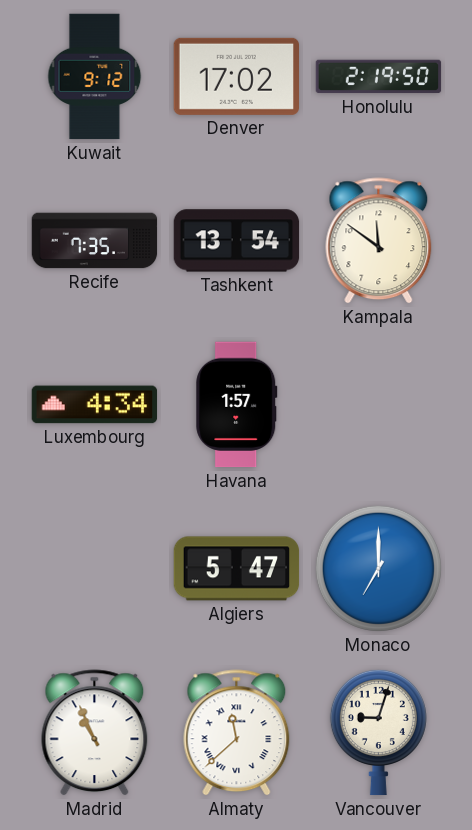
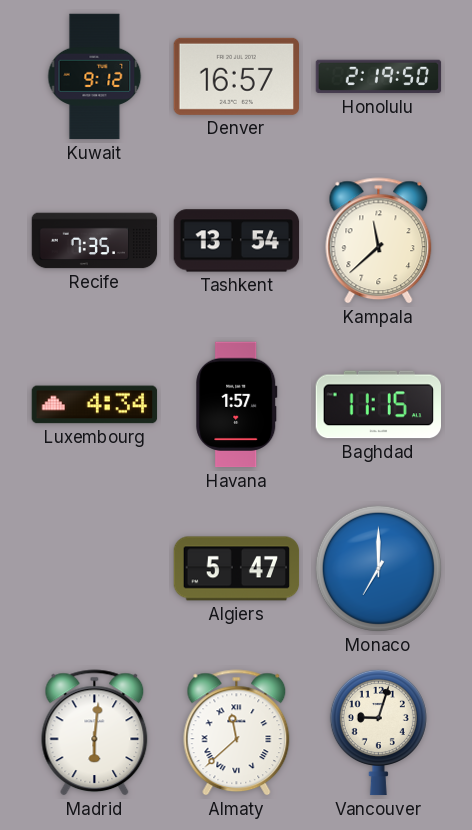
Denver: 17:02 -> 16:57
Kampala: 11:51 -> 11:38
Baghdad: none -> 11:15
Madrid: 10:56 -> 6:01
